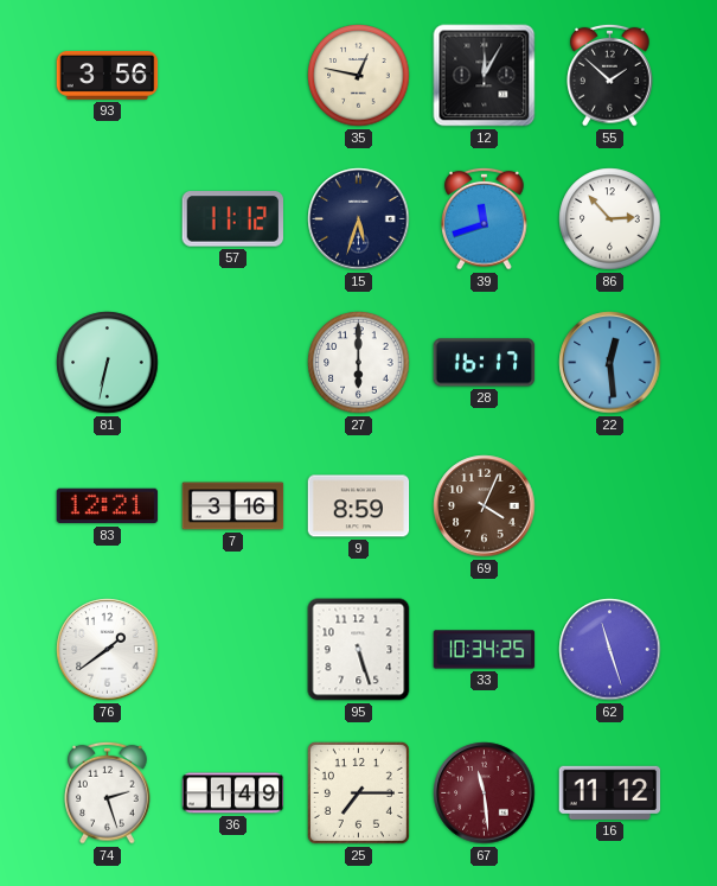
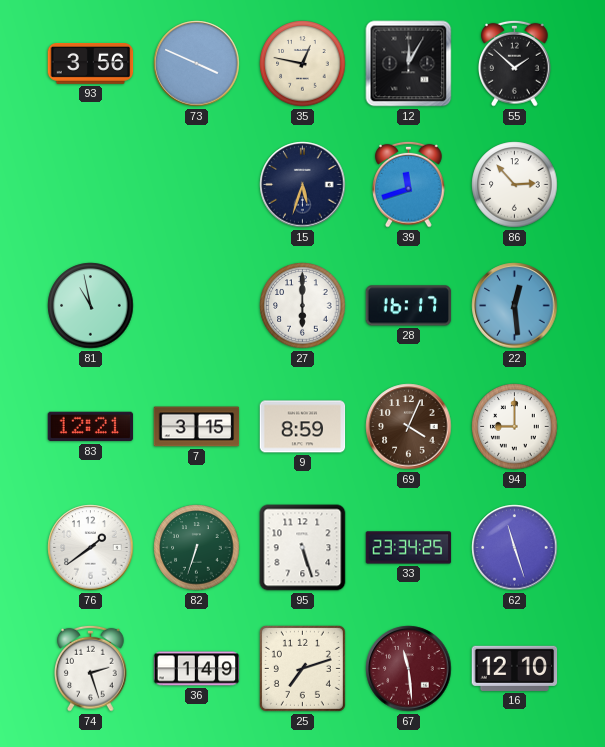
73: none -> 3:49
57: 11:12 -> none
81: 6:32 -> 10:58
7: 3:16 -> 3:15
94: none -> 9:00
82: none -> 6:33
33: 10:34 -> 23:34
25: 7:15 -> 7:12
16: 11:12 -> 12:10
